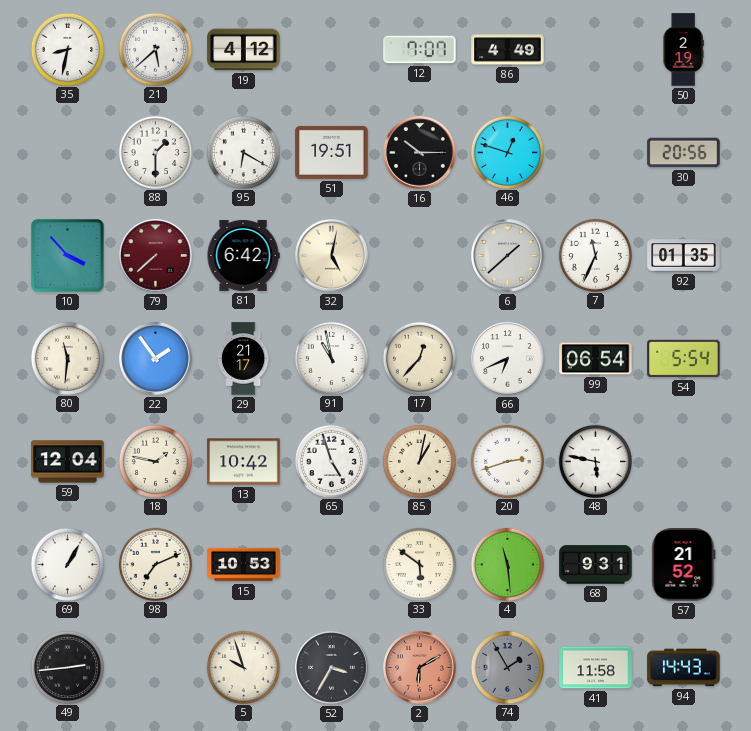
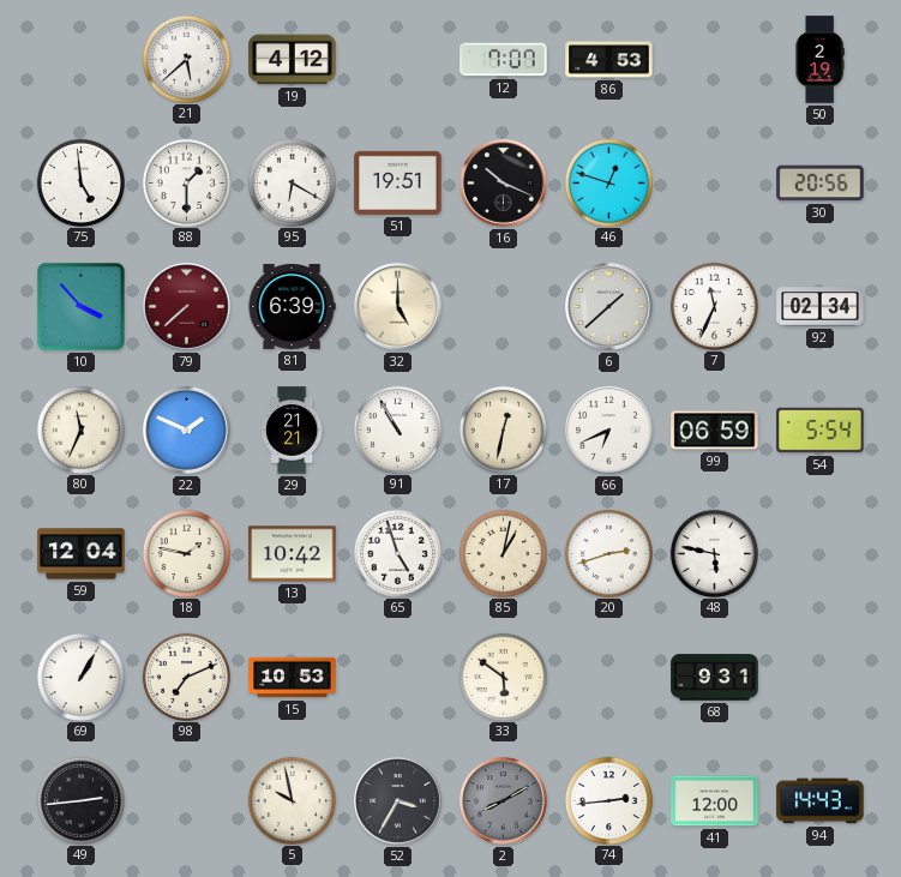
35: 8:32 -> none
86: 4:49 -> 4:53
75: none -> 4:59
16: 10:15 -> 10:19
81: 6:42 -> 6:39
32: 5:02 -> 5:00
92: 01:35 -> 02:34
80: 11:31 -> 11:34
22: 1:54 -> 1:49
29: 21:17 -> 21:21
91: 10:58 -> 10:55
17: 12:37 -> 12:32
99: 06:54 -> 06:59
4: 11:29 -> none
57: 21:52 -> none
5: 9:57 -> 9:58
2: 6:10 -> 8:10
2 dial: salmon -> grey
74: 1:55 -> 2:44
74 dial: grey -> white
41: 11:58 -> 12:00
